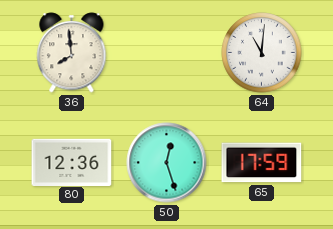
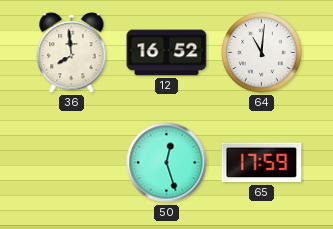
12: none -> 16:52
80: 12:36 -> none
